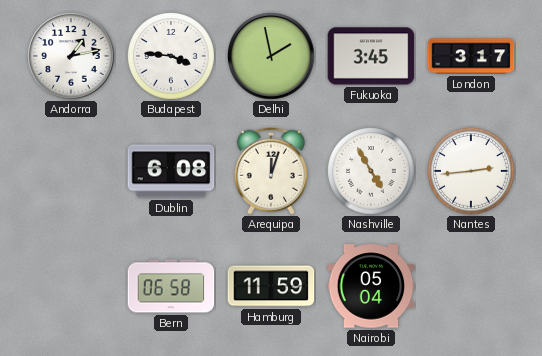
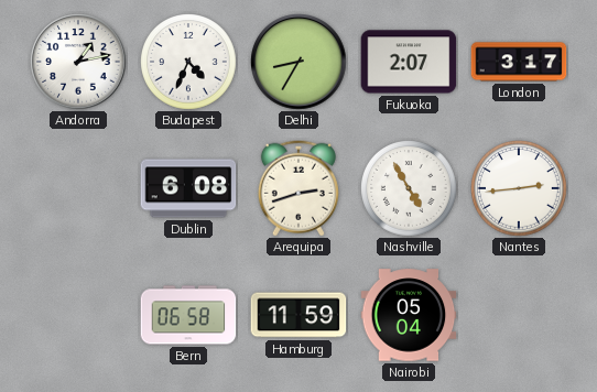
Budapest: 3:46 -> 4:34
Delhi: 1:58 -> 8:35
Fukuoka: 3:45 -> 2:07
Arequipa: 12:03 -> 2:42
